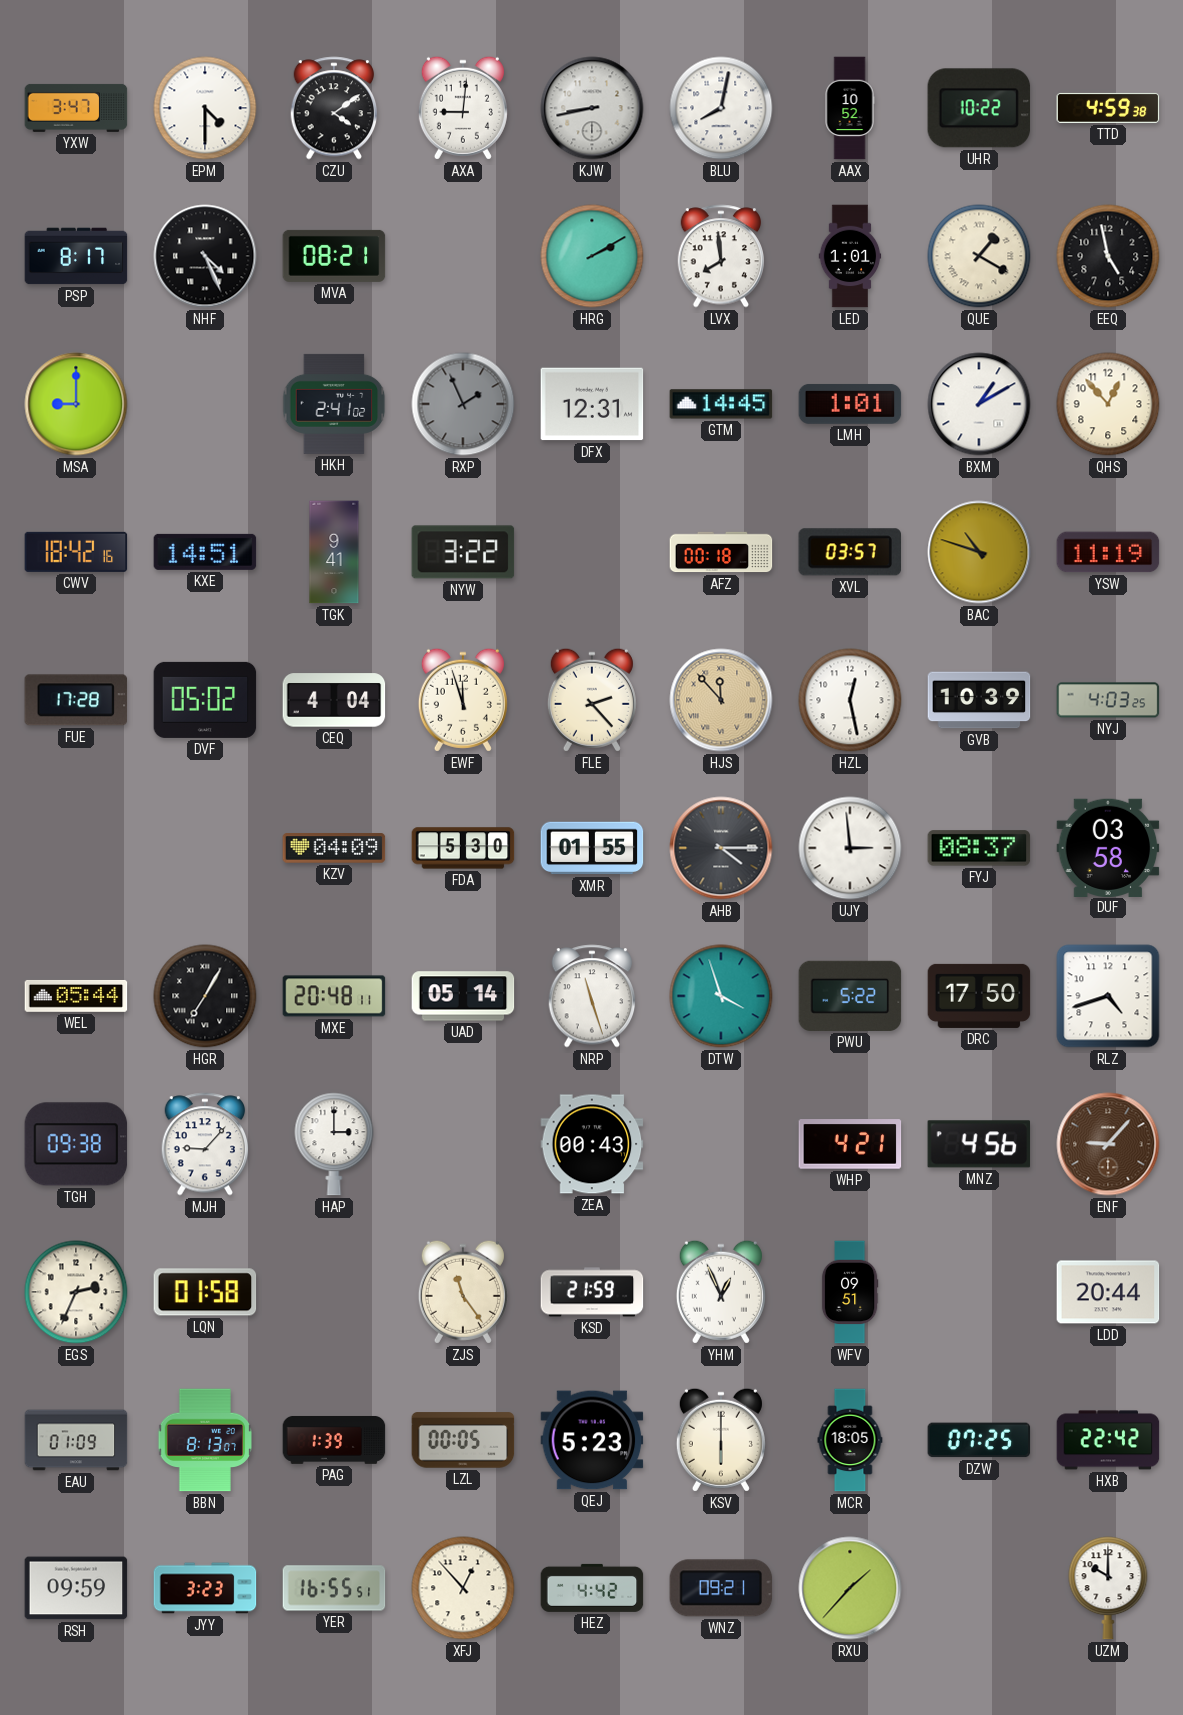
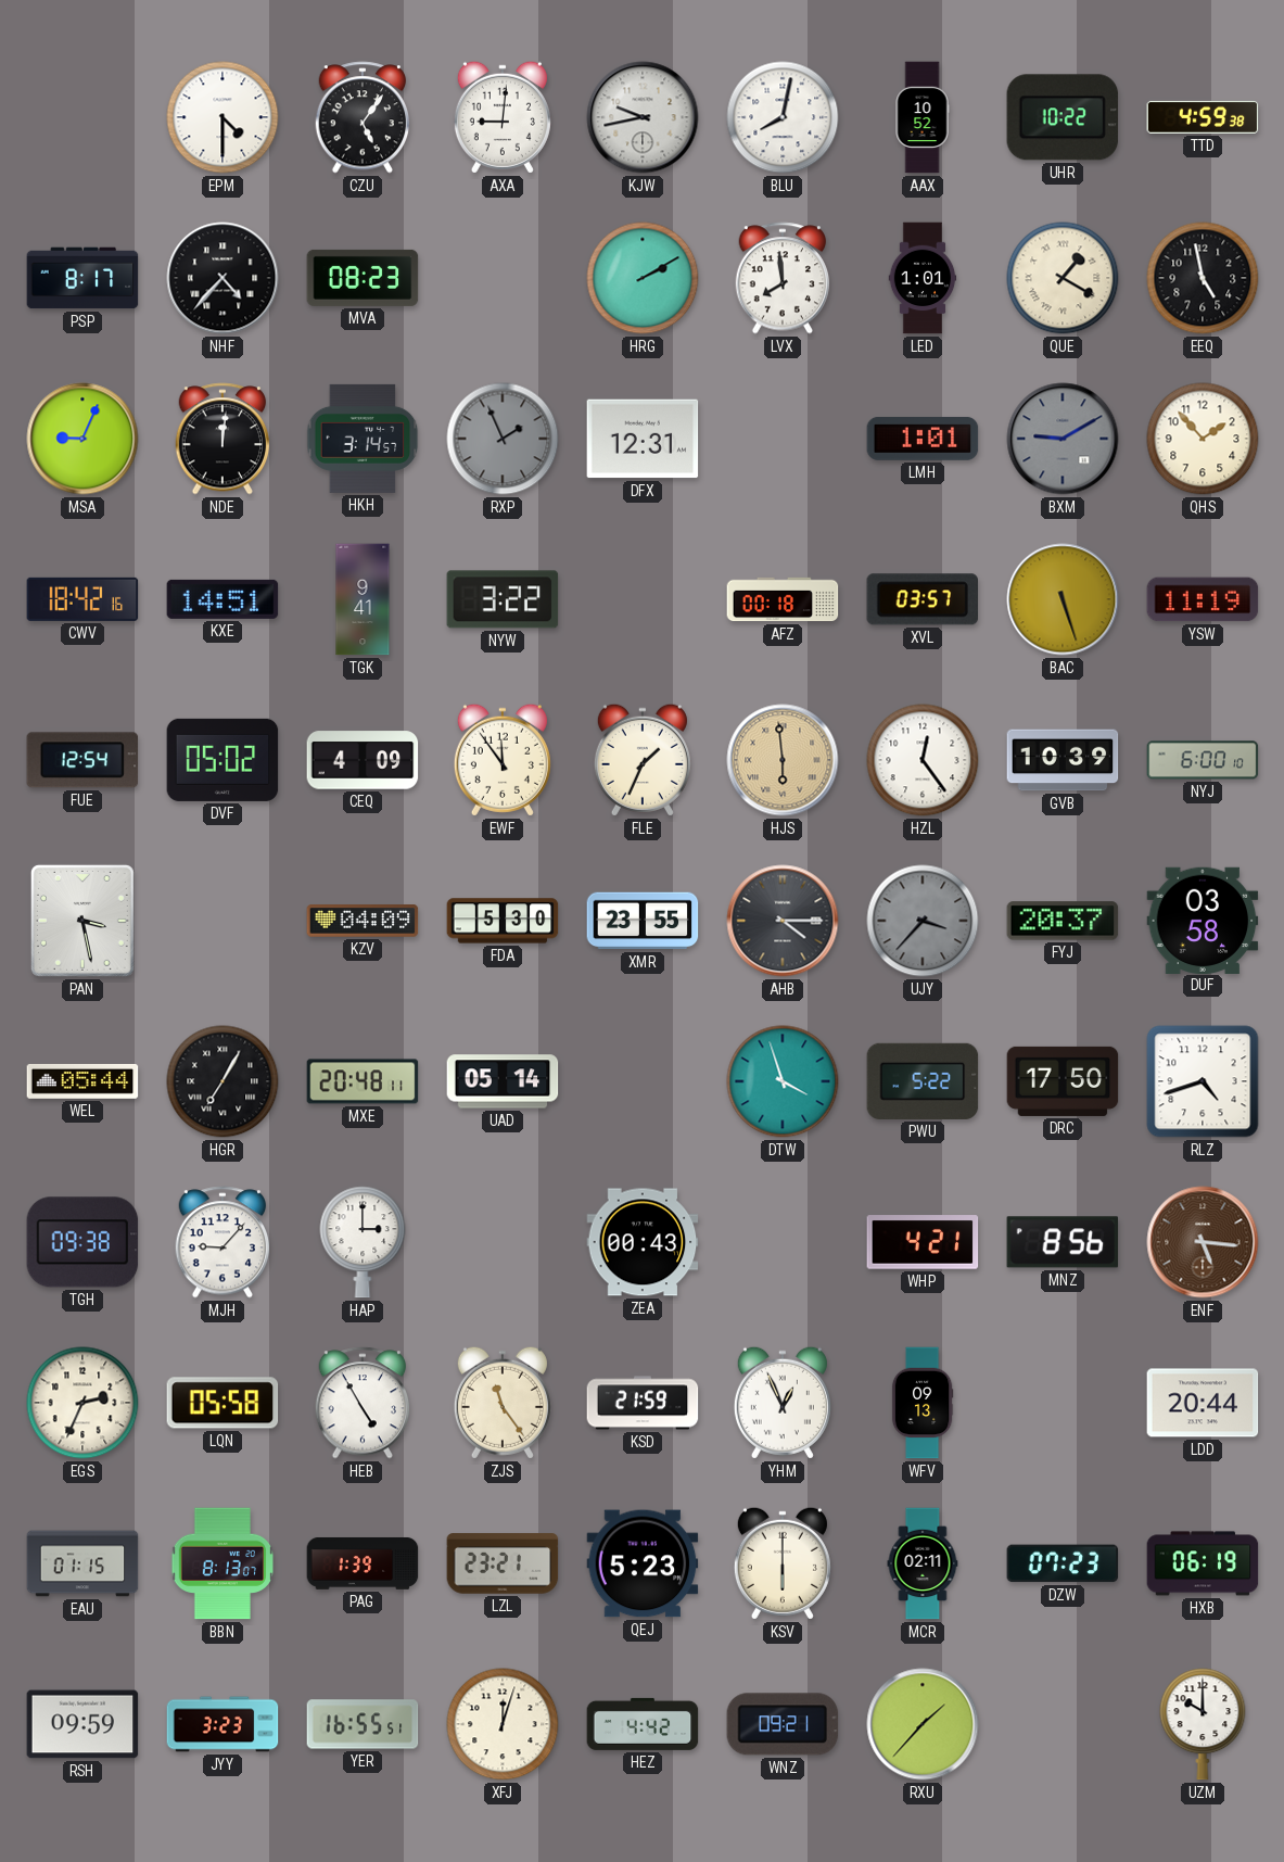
YXW: 3:47 -> none
CZU: 4:09 -> 5:06
KJW: 8:43 -> 9:43
NHF: 4:26 -> 4:37
MVA: 08:21 -> 08:23
MSA: 9:00 -> 9:04
NDE: none -> 12:01
HKH: 2:41 -> 3:14
GTM: 14:45 -> none
BXM: 1:10 -> 9:10
BXM dial: white -> grey
QHS: 12:53 -> 1:53
BAC: 10:48 -> 5:27
FUE: 17:28 -> 12:54
CEQ: 4:04 -> 4:09
EWF: 11:57 -> 11:54
FLE: 2:23 -> 1:34
HJS: 11:53 -> 5:59
HZL: 12:28 -> 12:24
NYJ: 4:03 -> 6:00
PAN: none -> 3:28
XMR: 01:55 -> 23:55
UJY: 2:59 -> 3:37
UJY dial: white -> grey
FYJ: 08:37 -> 20:37
NRP: 11:27 -> none
MNZ: 4:56 -> 8:56
ENF: 9:07 -> 5:16
LQN: 01:58 -> 05:58
HEB: none -> 4:55
WFV: 09:51 -> 09:13
EAU: 01:09 -> 01:15
LZL: 00:05 -> 23:21
MCR: 18:05 -> 02:11
DZW: 07:25 -> 07:23
HXB: 22:42 -> 06:19
XFJ: 12:53 -> 12:03
